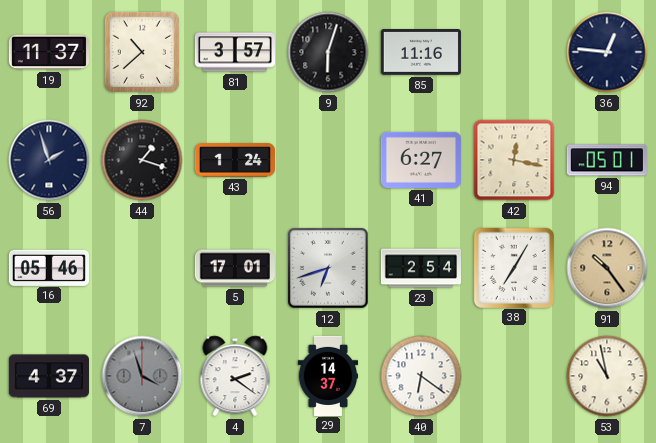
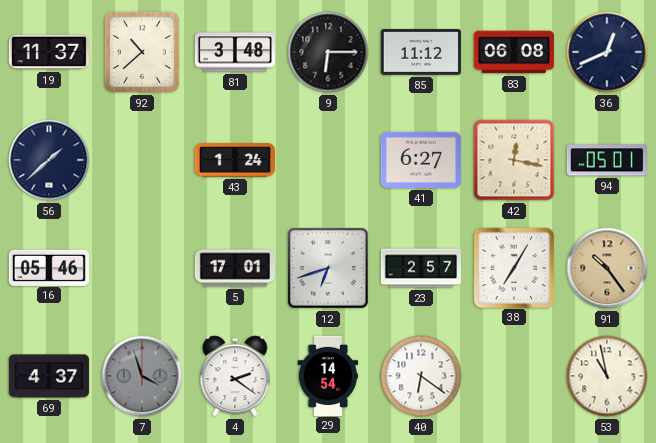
81: 3:57 -> 3:48
9: 6:03 -> 6:15
85: 11:16 -> 11:12
83: none -> 06:08
36: 12:46 -> 12:41
56: 1:57 -> 1:38
44: 1:18 -> none
23: 2:54 -> 2:57
29: 14:37 -> 14:54
